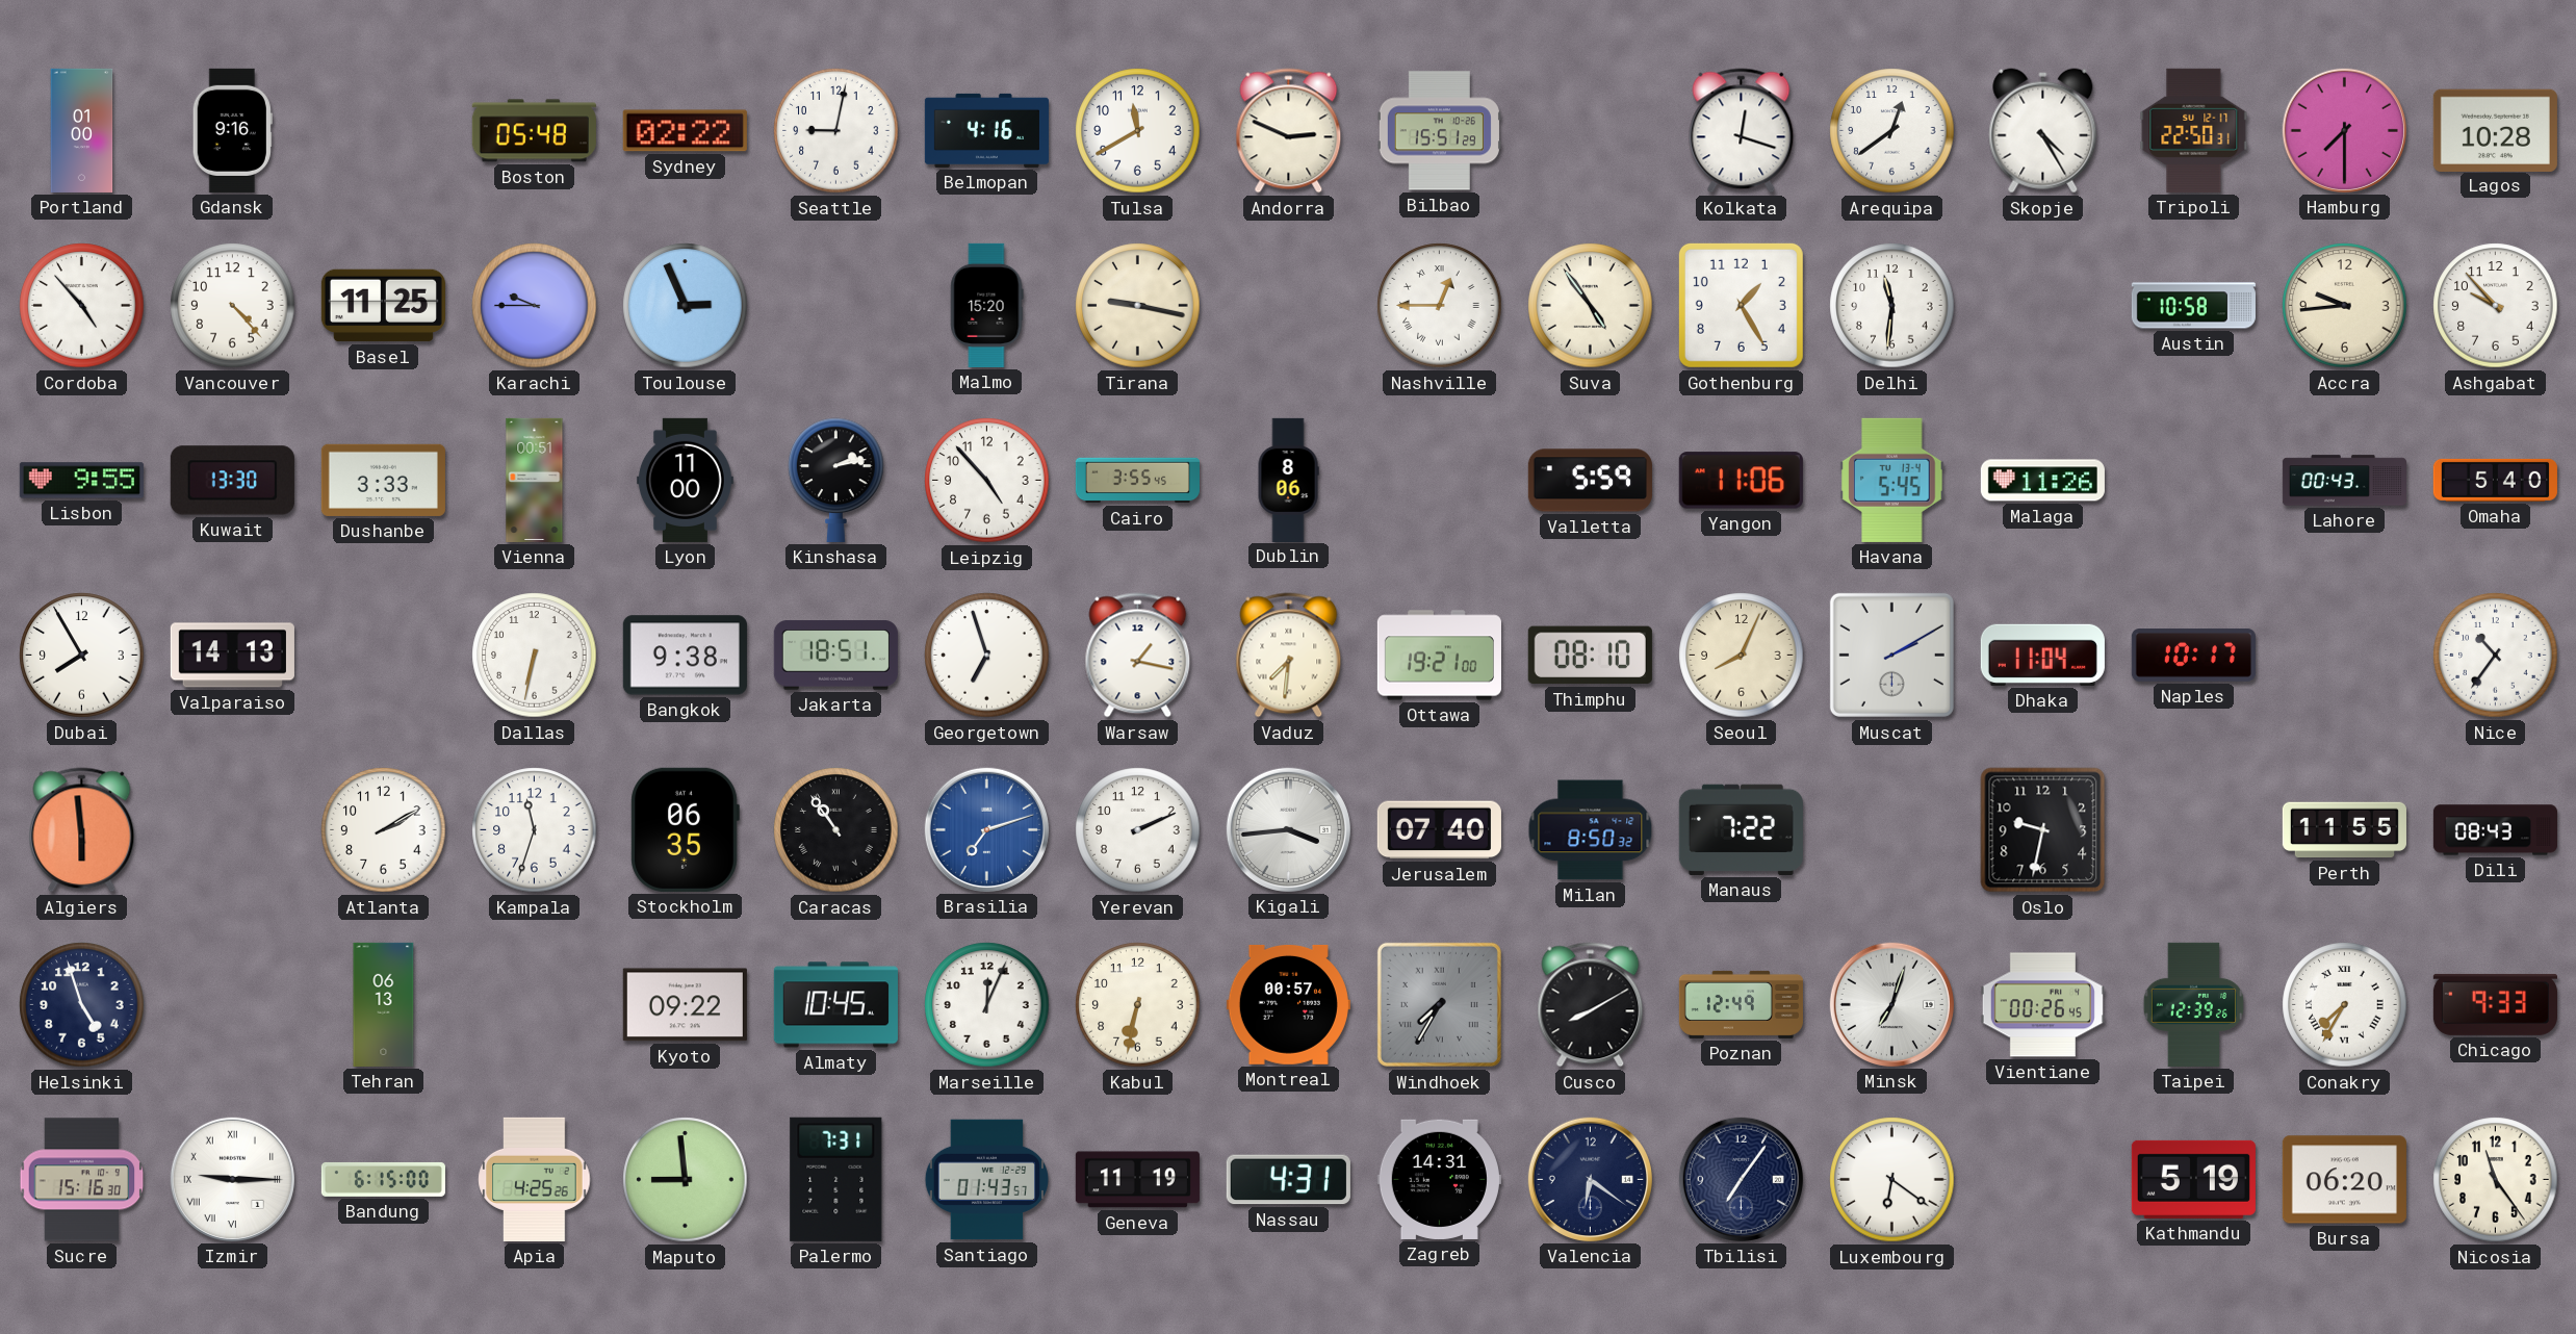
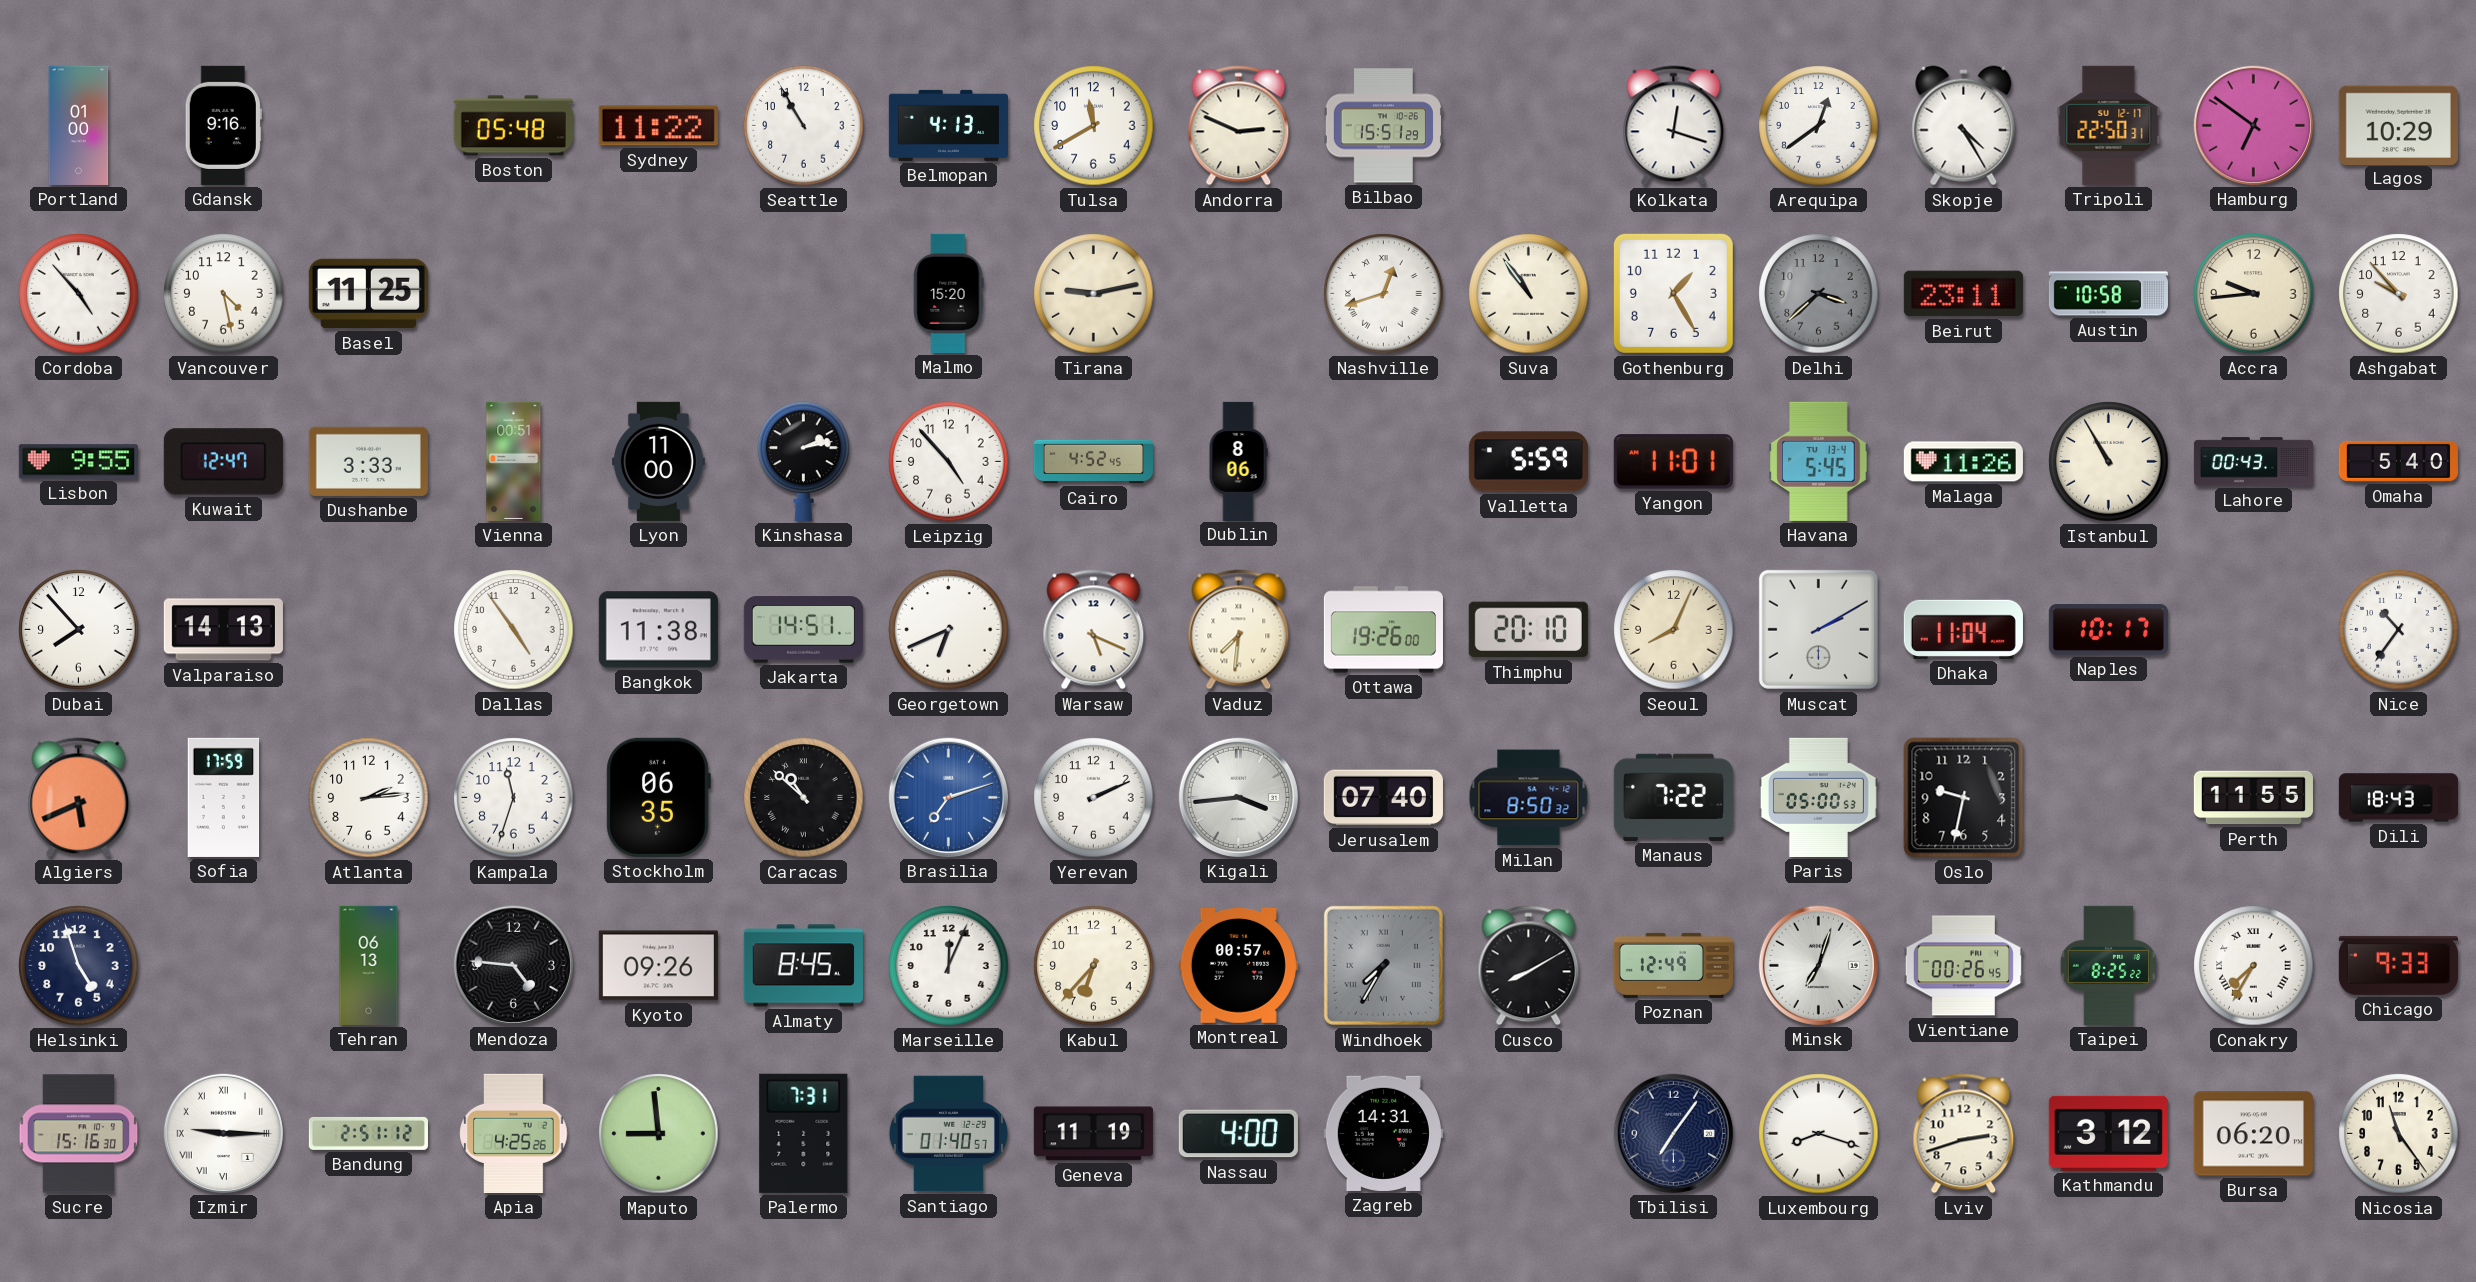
Sydney: 02:22 -> 11:22
Seattle: 9:02 -> 10:55
Belmopan: 4:16 -> 4:13
Hamburg: 7:30 -> 6:51
Lagos: 10:28 -> 10:29
Vancouver: 4:23 -> 4:28
Karachi: 9:45 -> none
Toulouse: 2:56 -> none
Tirana: 9:17 -> 9:13
Nashville: 12:45 -> 12:42
Suva: 4:54 -> 10:54
Delhi: 11:31 -> 3:38
Delhi dial: white -> grey
Beirut: none -> 23:11
Kuwait: 13:30 -> 12:47
Cairo: 3:55 -> 4:52
Yangon: 11:06 -> 11:01
Istanbul: none -> 10:55
Dubai: 7:55 -> 7:53
Dallas: 6:32 -> 4:54
Bangkok: 9:38 -> 11:38
Jakarta: 18:51 -> 14:51
Georgetown: 6:57 -> 6:41
Warsaw: 1:17 -> 5:19
Ottawa: 19:21 -> 19:26
Thimphu: 08:10 -> 20:10
Algiers: 5:59 -> 5:41
Sofia: none -> 17:59
Atlanta: 2:10 -> 2:14
Caracas: 10:54 -> 10:52
Paris: none -> 05:00
Dili: 08:43 -> 18:43
Mendoza: none -> 4:46
Kyoto: 09:22 -> 09:26
Almaty: 10:45 -> 8:45
Kabul: 6:32 -> 6:37
Taipei: 12:39 -> 8:25
Bandung: 6:15 -> 2:51
Santiago: 01:43 -> 01:40
Nassau: 4:31 -> 4:00
Valencia: 6:21 -> none
Luxembourg: 6:21 -> 8:18
Lviv: none -> 2:42
Kathmandu: 5:19 -> 3:12
